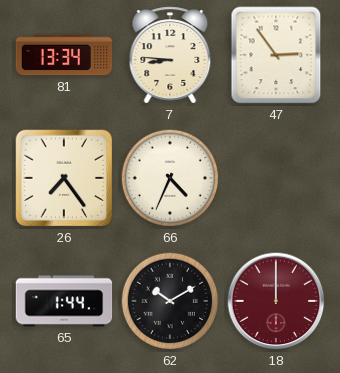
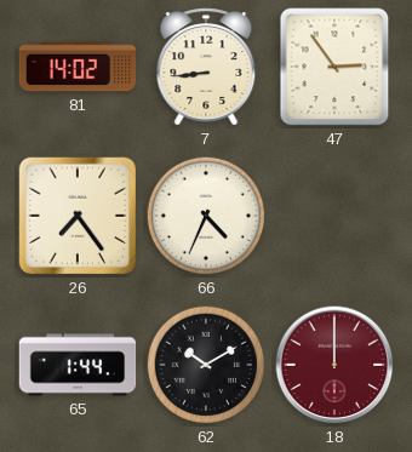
81: 13:34 -> 14:02
7: 8:46 -> 8:44
